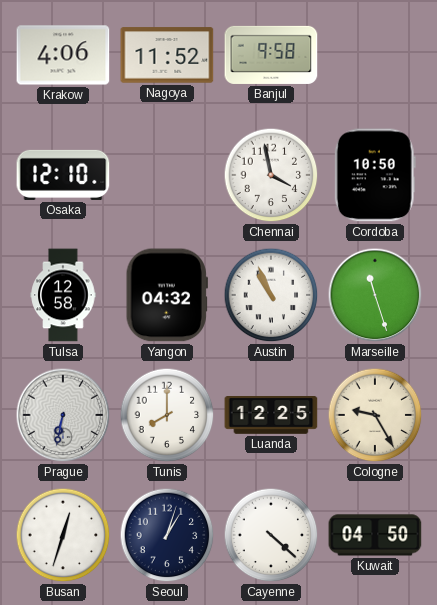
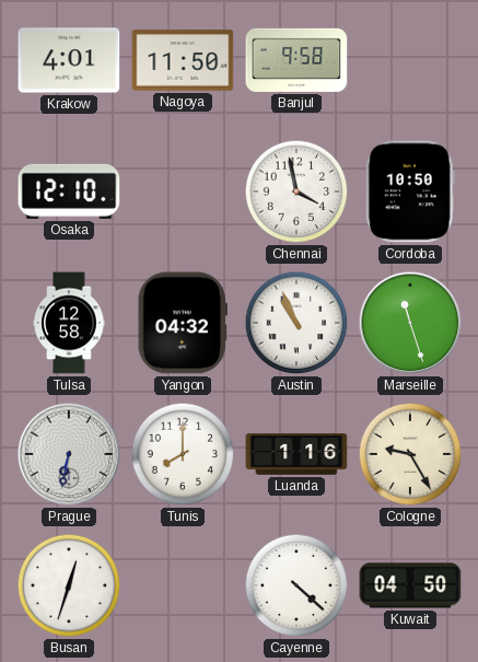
Krakow: 4:06 -> 4:01
Nagoya: 11:52 -> 11:50
Luanda: 12:25 -> 1:16
Seoul: 1:03 -> none
